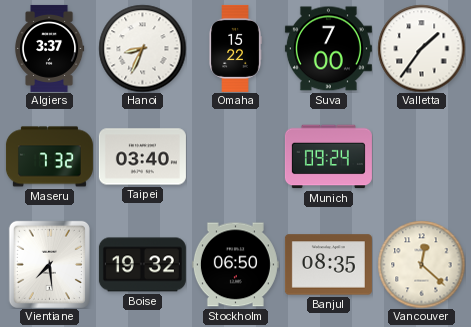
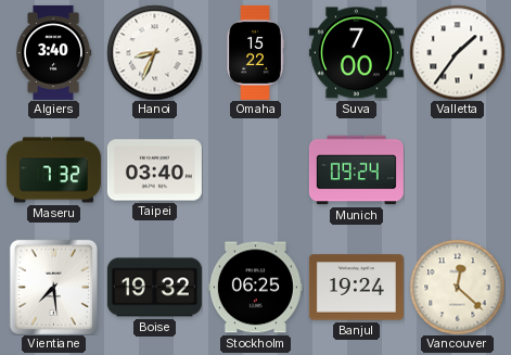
Algiers: 3:37 -> 3:40
Stockholm: 06:50 -> 06:25
Banjul: 08:35 -> 19:24
